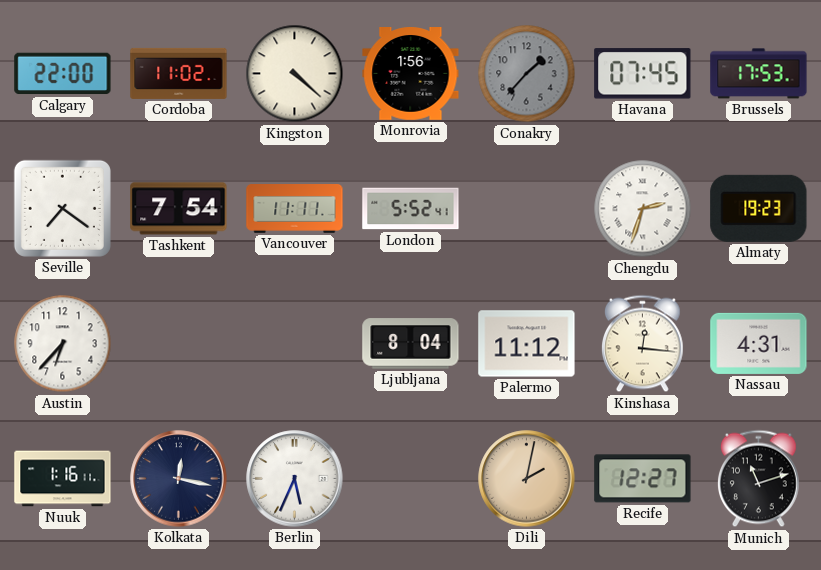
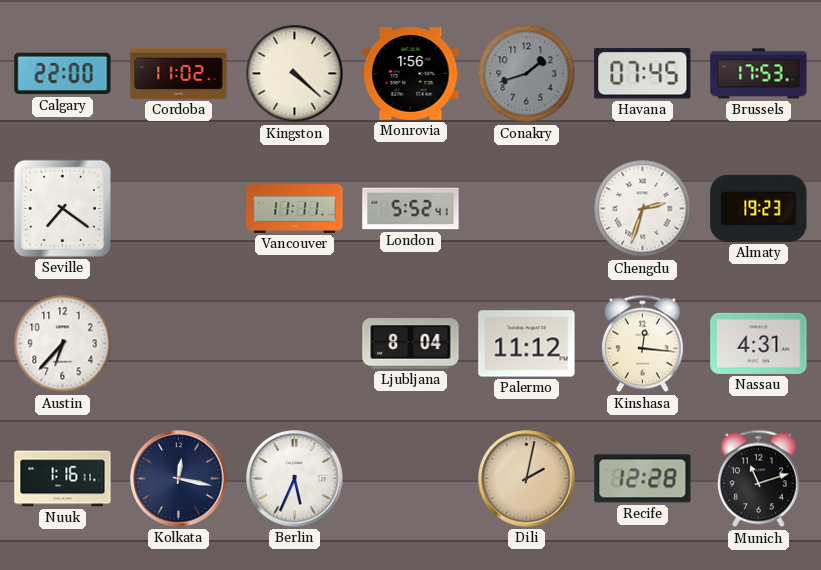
Conakry: 1:37 -> 1:42
Tashkent: 7:54 -> none
Recife: 12:27 -> 12:28
